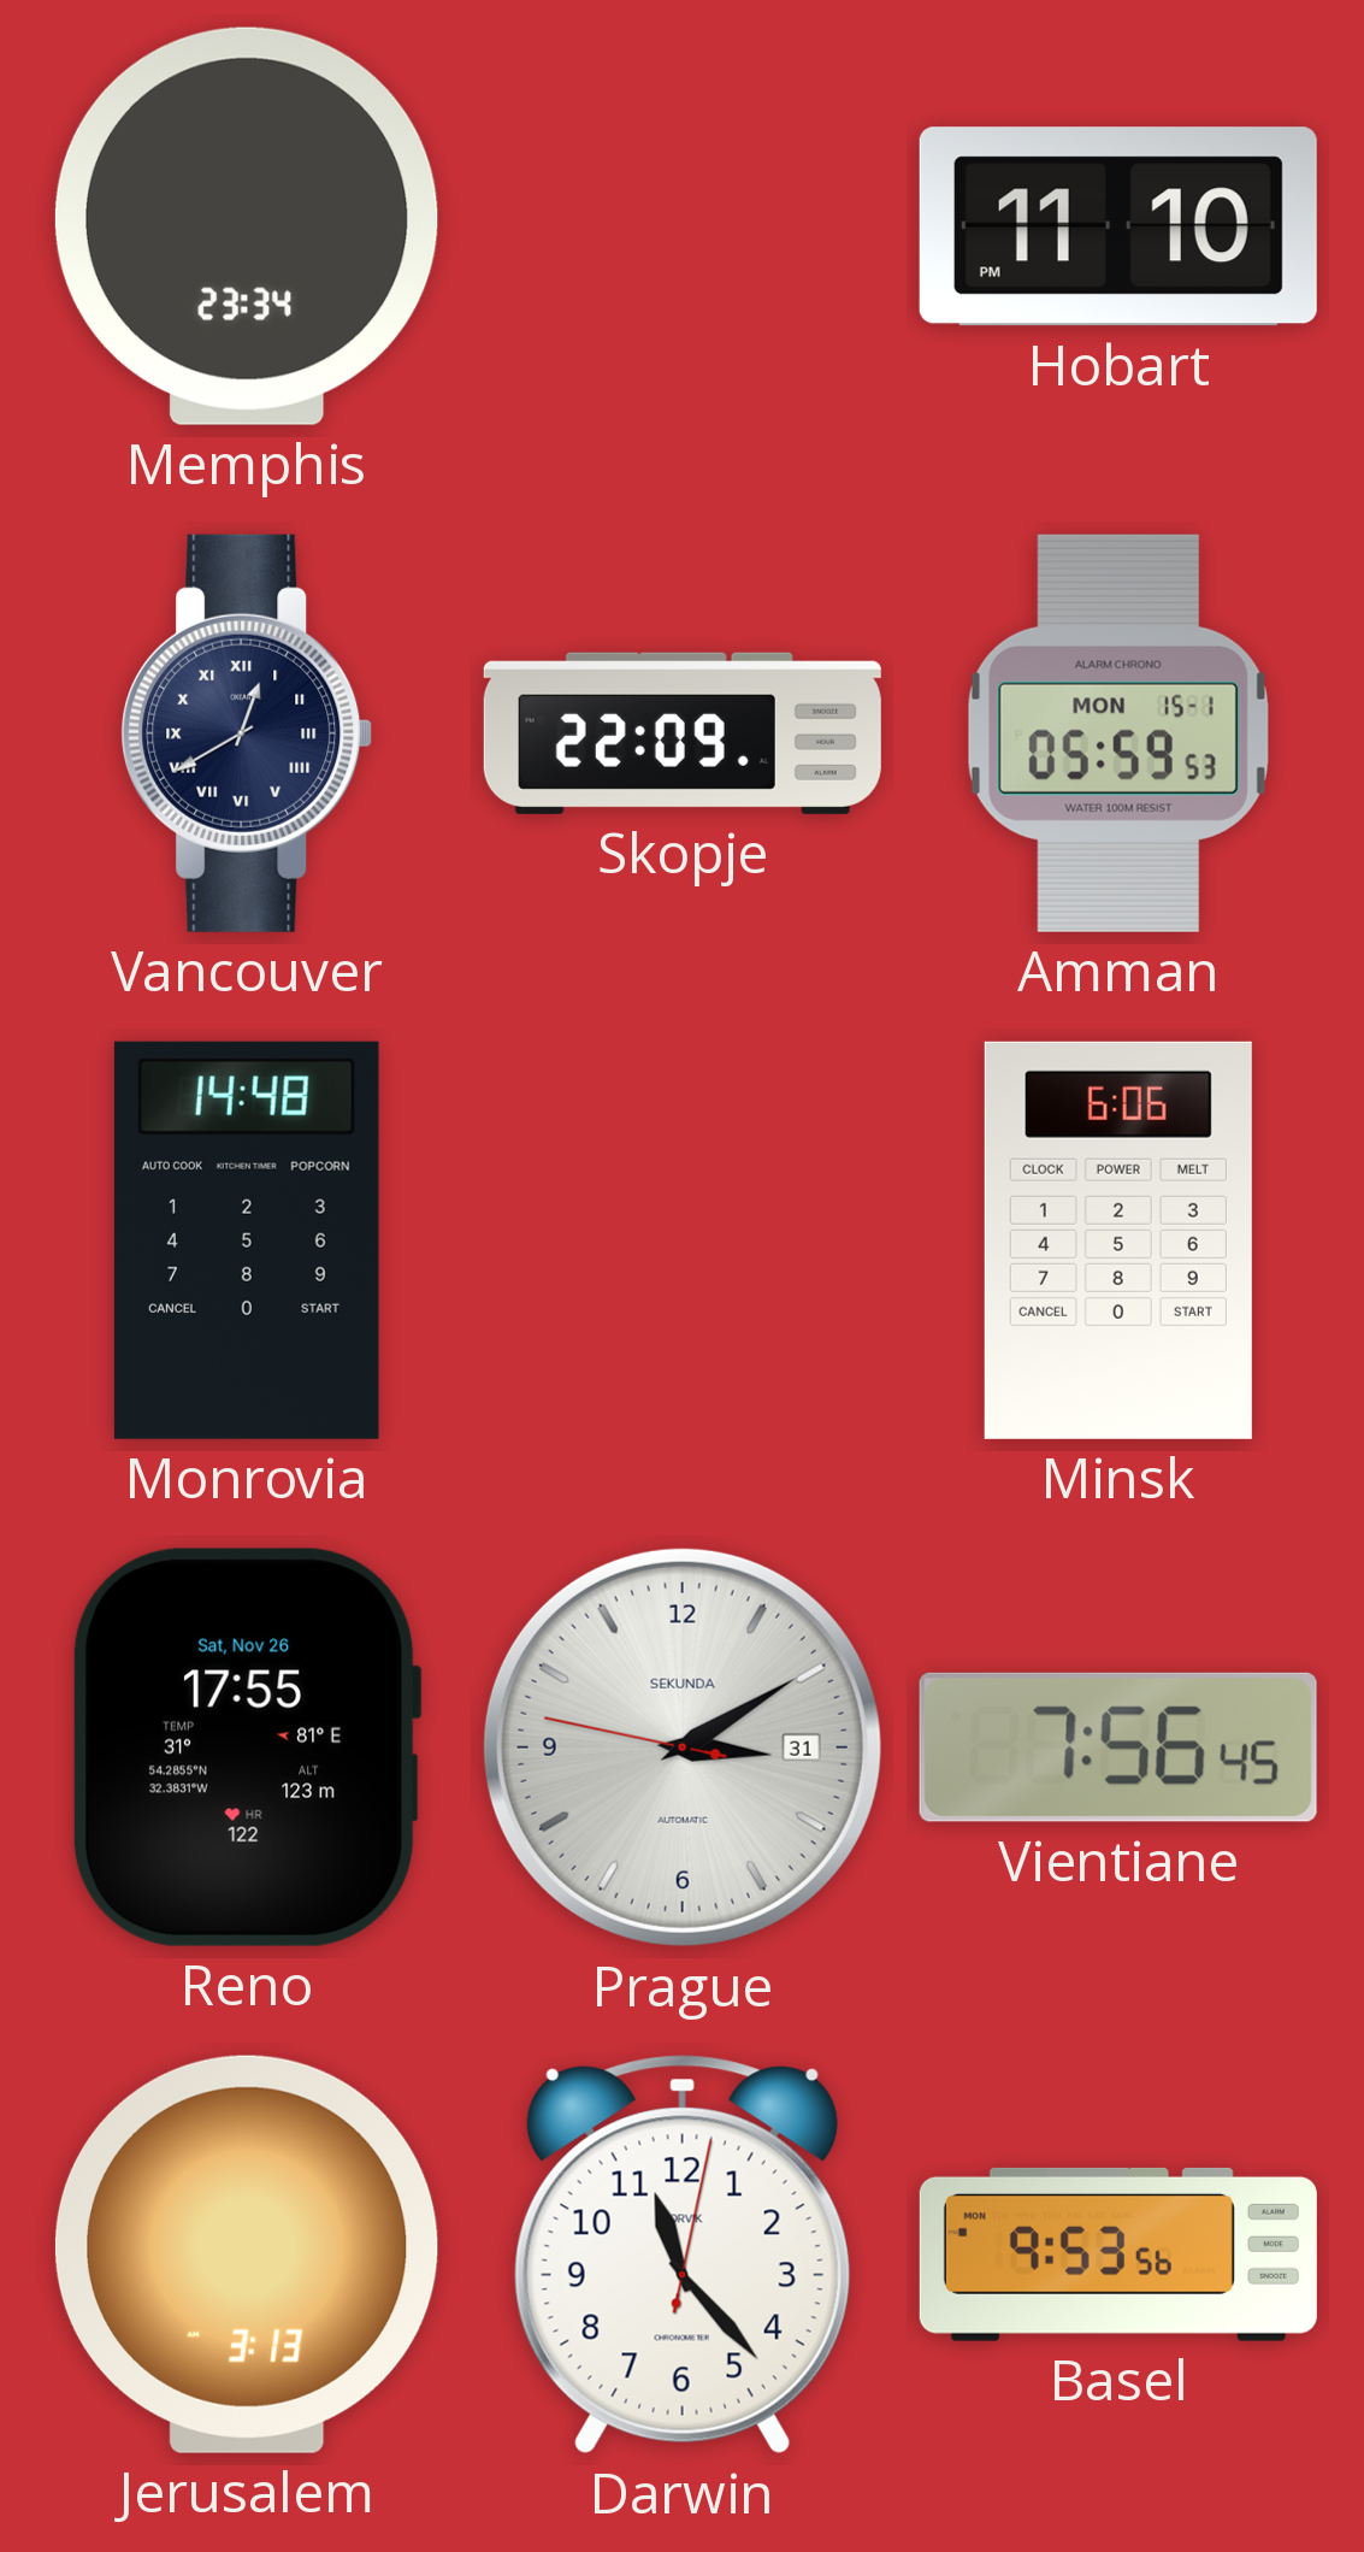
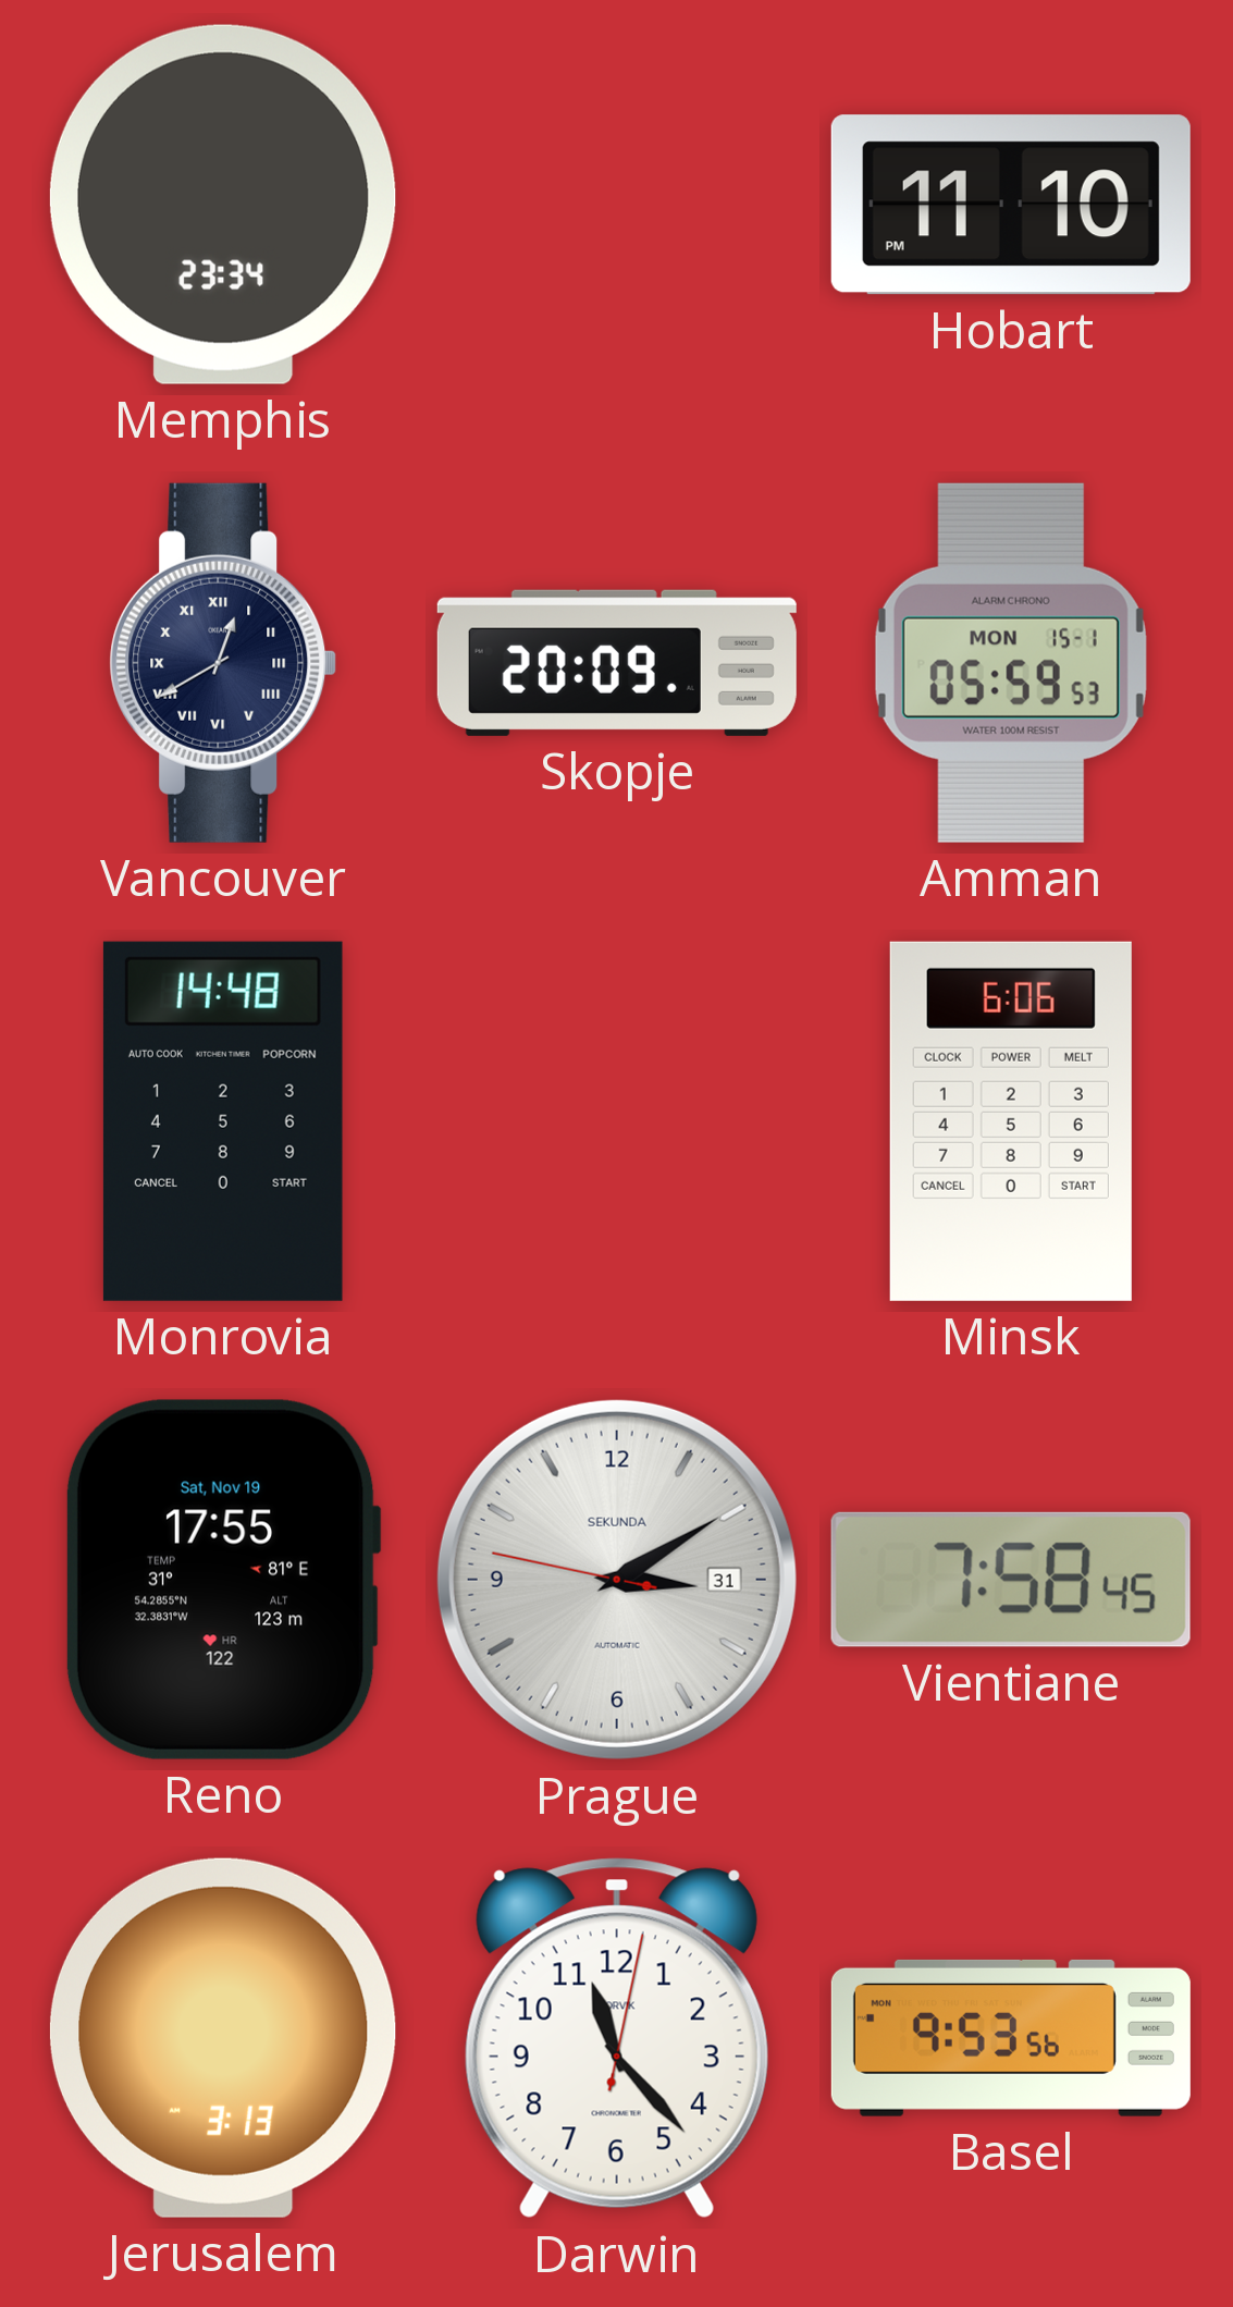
Skopje: 22:09 -> 20:09
Reno date: Sat, Nov 26 -> Sat, Nov 19
Vientiane: 7:56 -> 7:58
